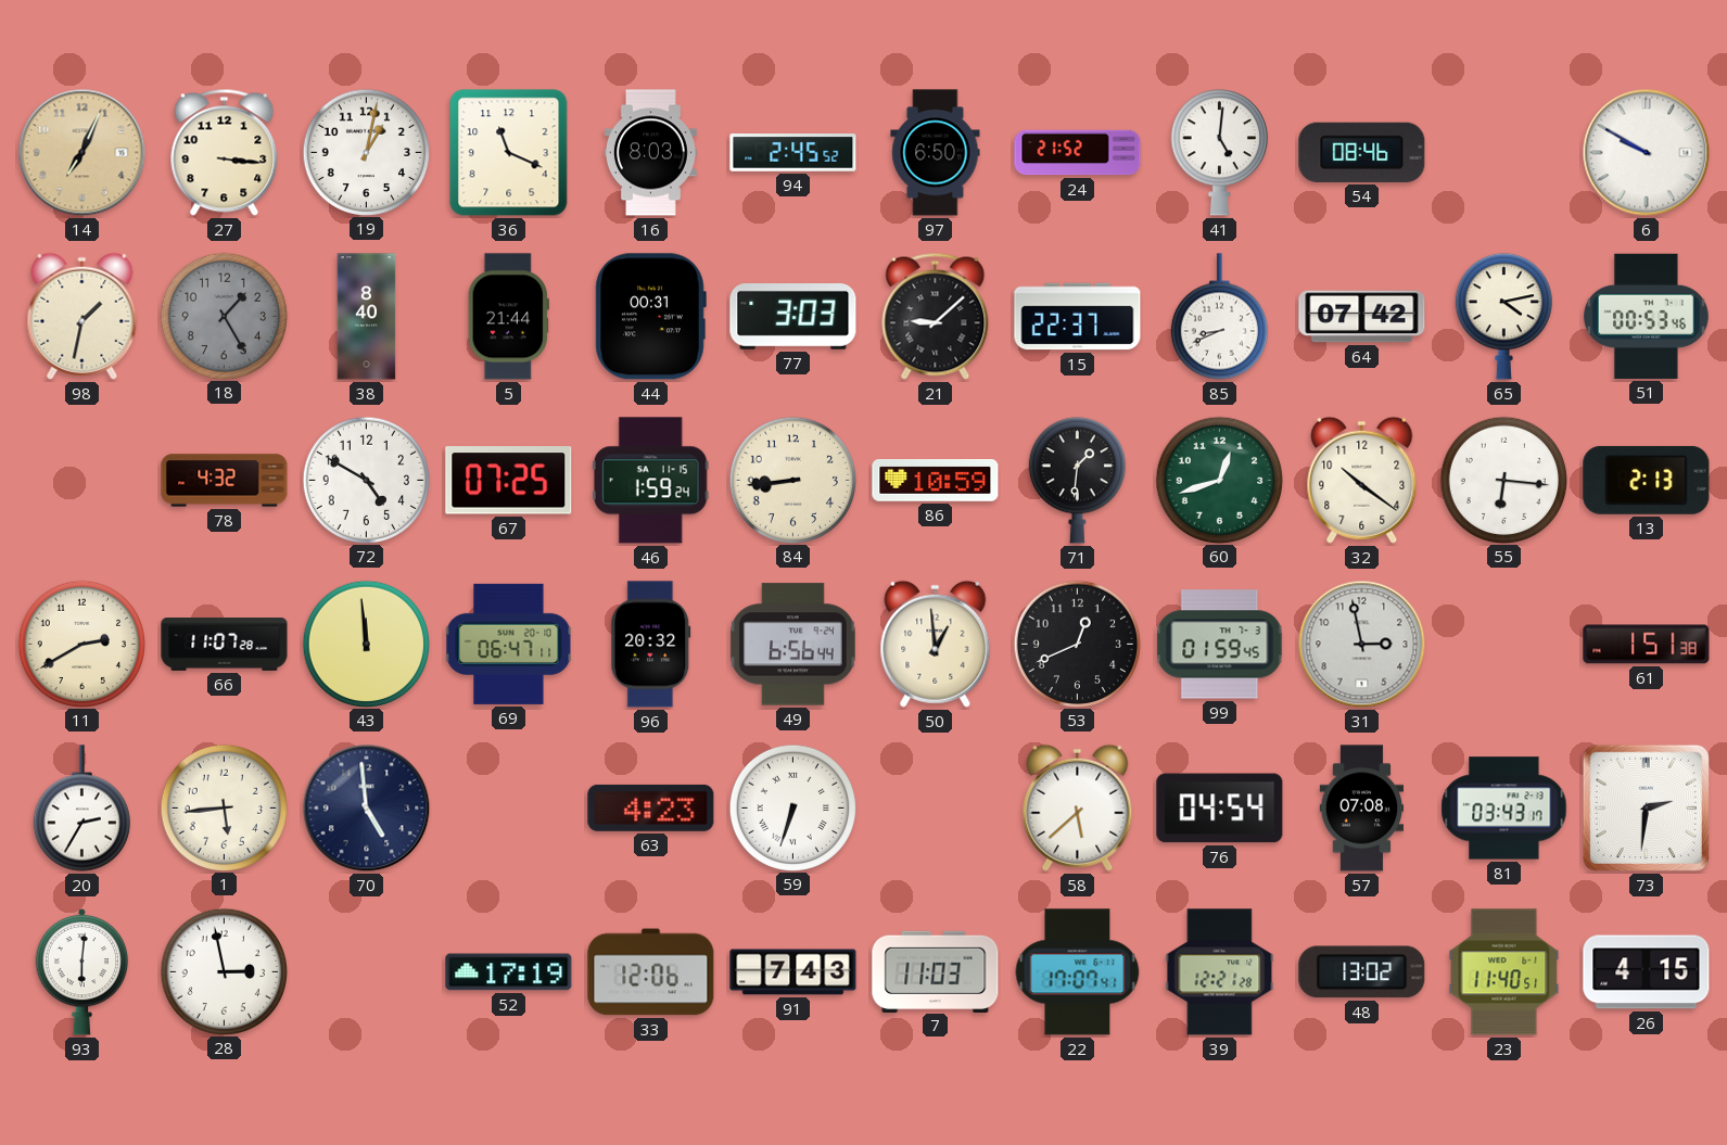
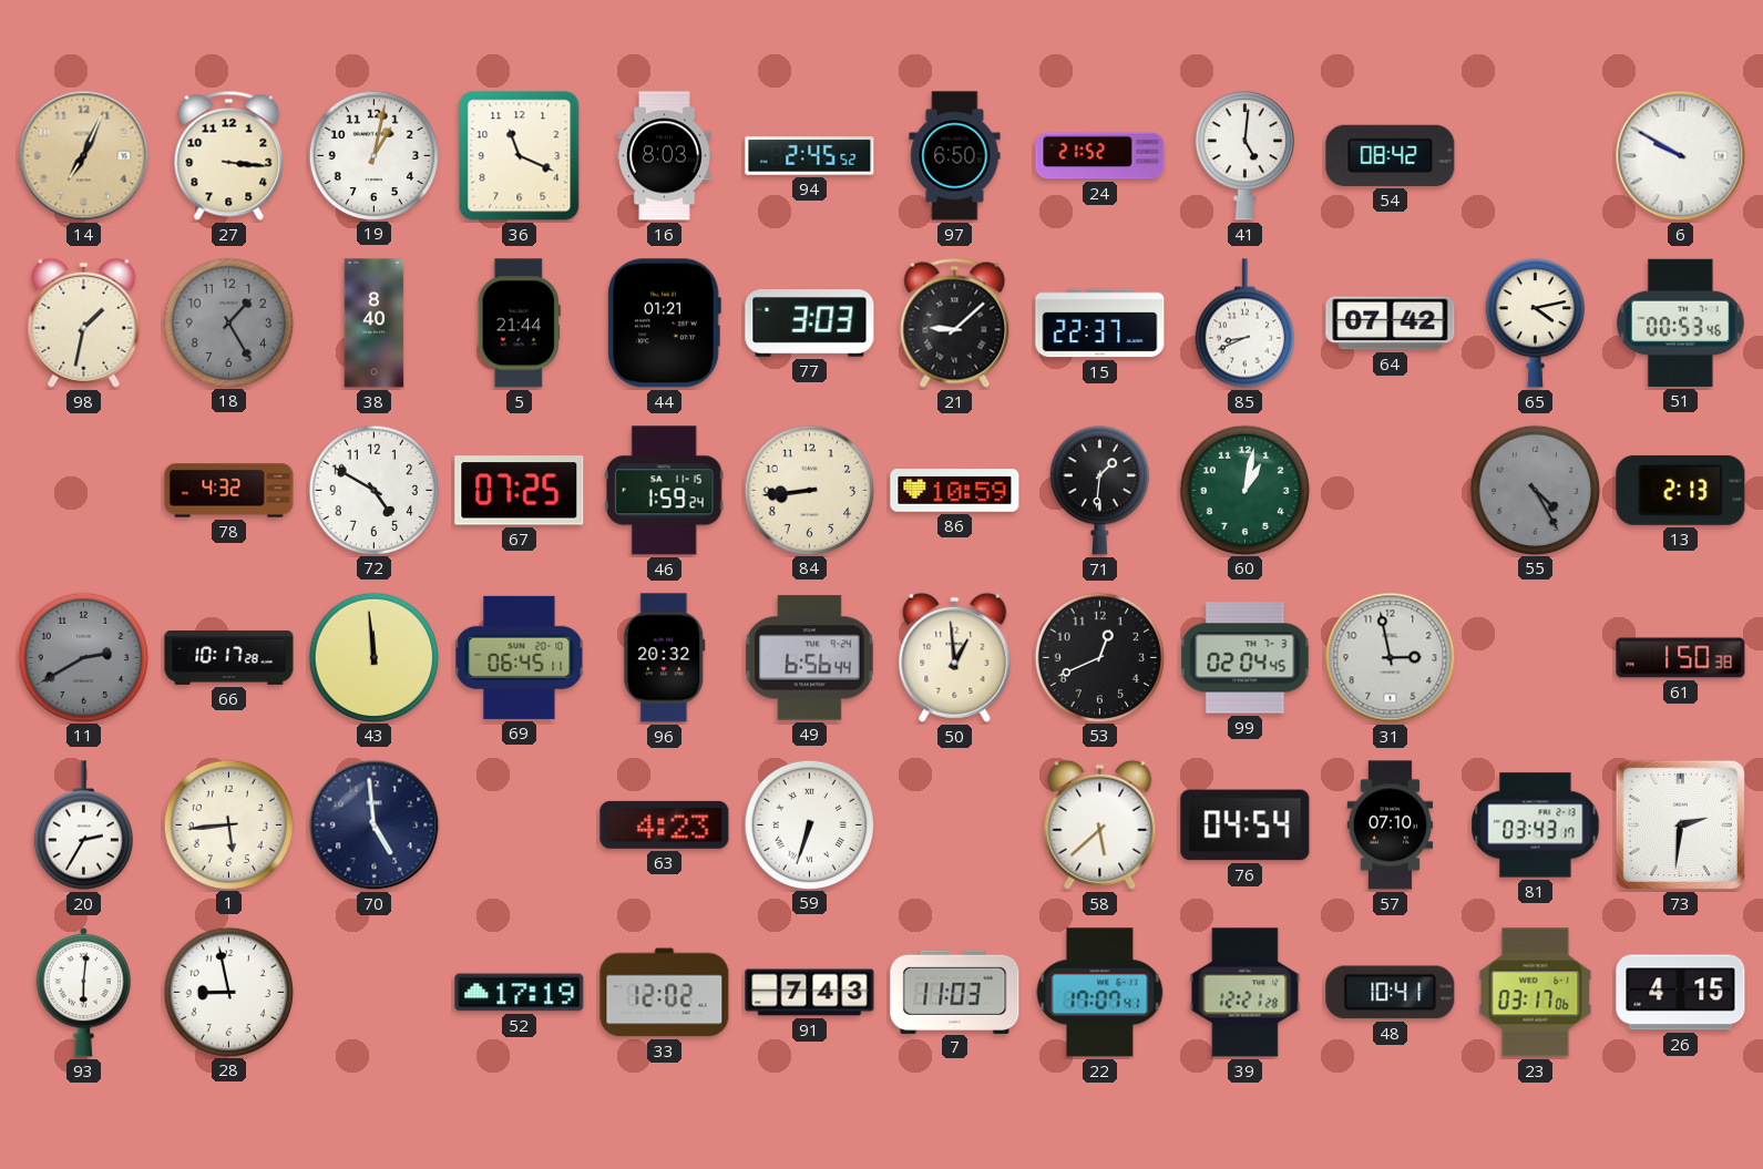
54: 08:46 -> 08:42
44: 00:31 -> 01:21
60: 12:42 -> 1:02
32: 10:21 -> none
55: 6:16 -> 4:25
55 dial: white -> grey
11 dial: cream -> grey
66: 11:07 -> 10:17
69: 06:47 -> 06:45
99: 01:59 -> 02:04
61: 1:51 -> 1:50
57: 07:08 -> 07:10
28: 2:58 -> 8:58
33: 12:06 -> 12:02
48: 13:02 -> 10:41
23: 11:40 -> 03:17
